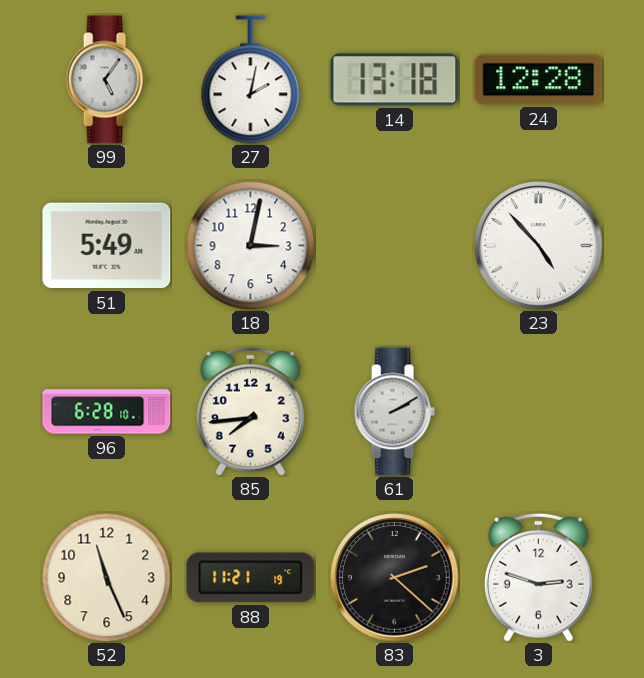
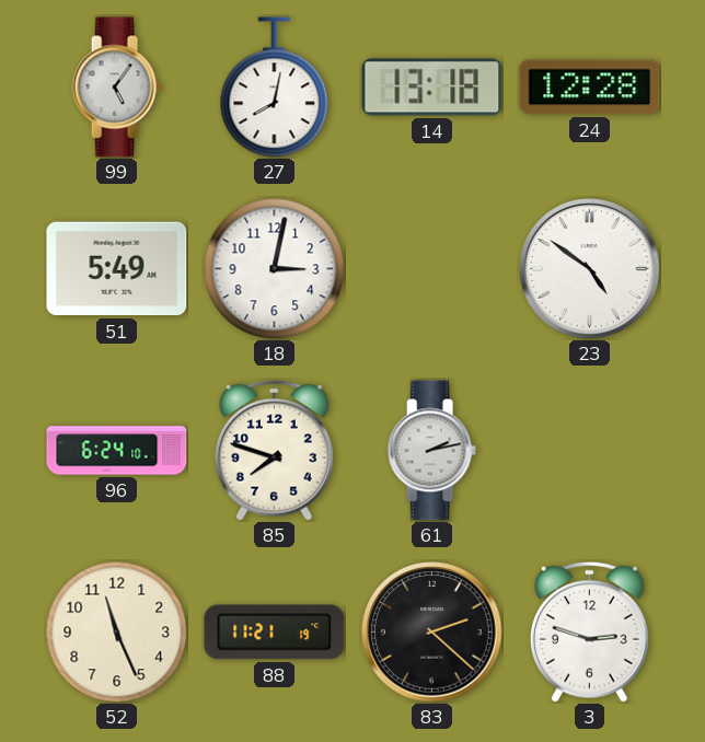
27: 2:02 -> 8:02
23: 4:53 -> 4:51
96: 6:28 -> 6:24
85: 7:44 -> 7:48
61: 2:10 -> 2:13
